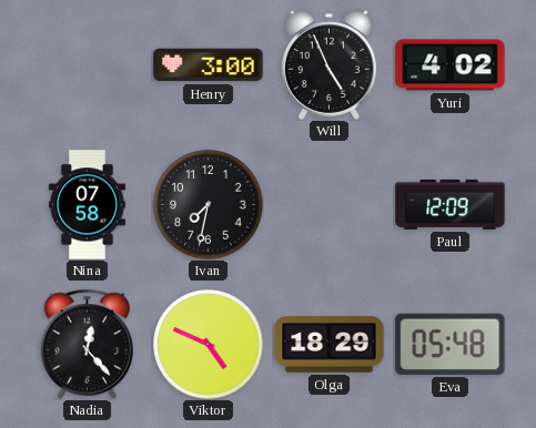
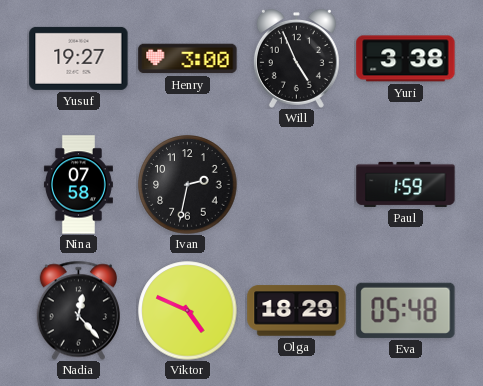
Yusuf: none -> 19:27
Yuri: 4:02 -> 3:38
Ivan: 7:32 -> 2:32
Paul: 12:09 -> 1:59
